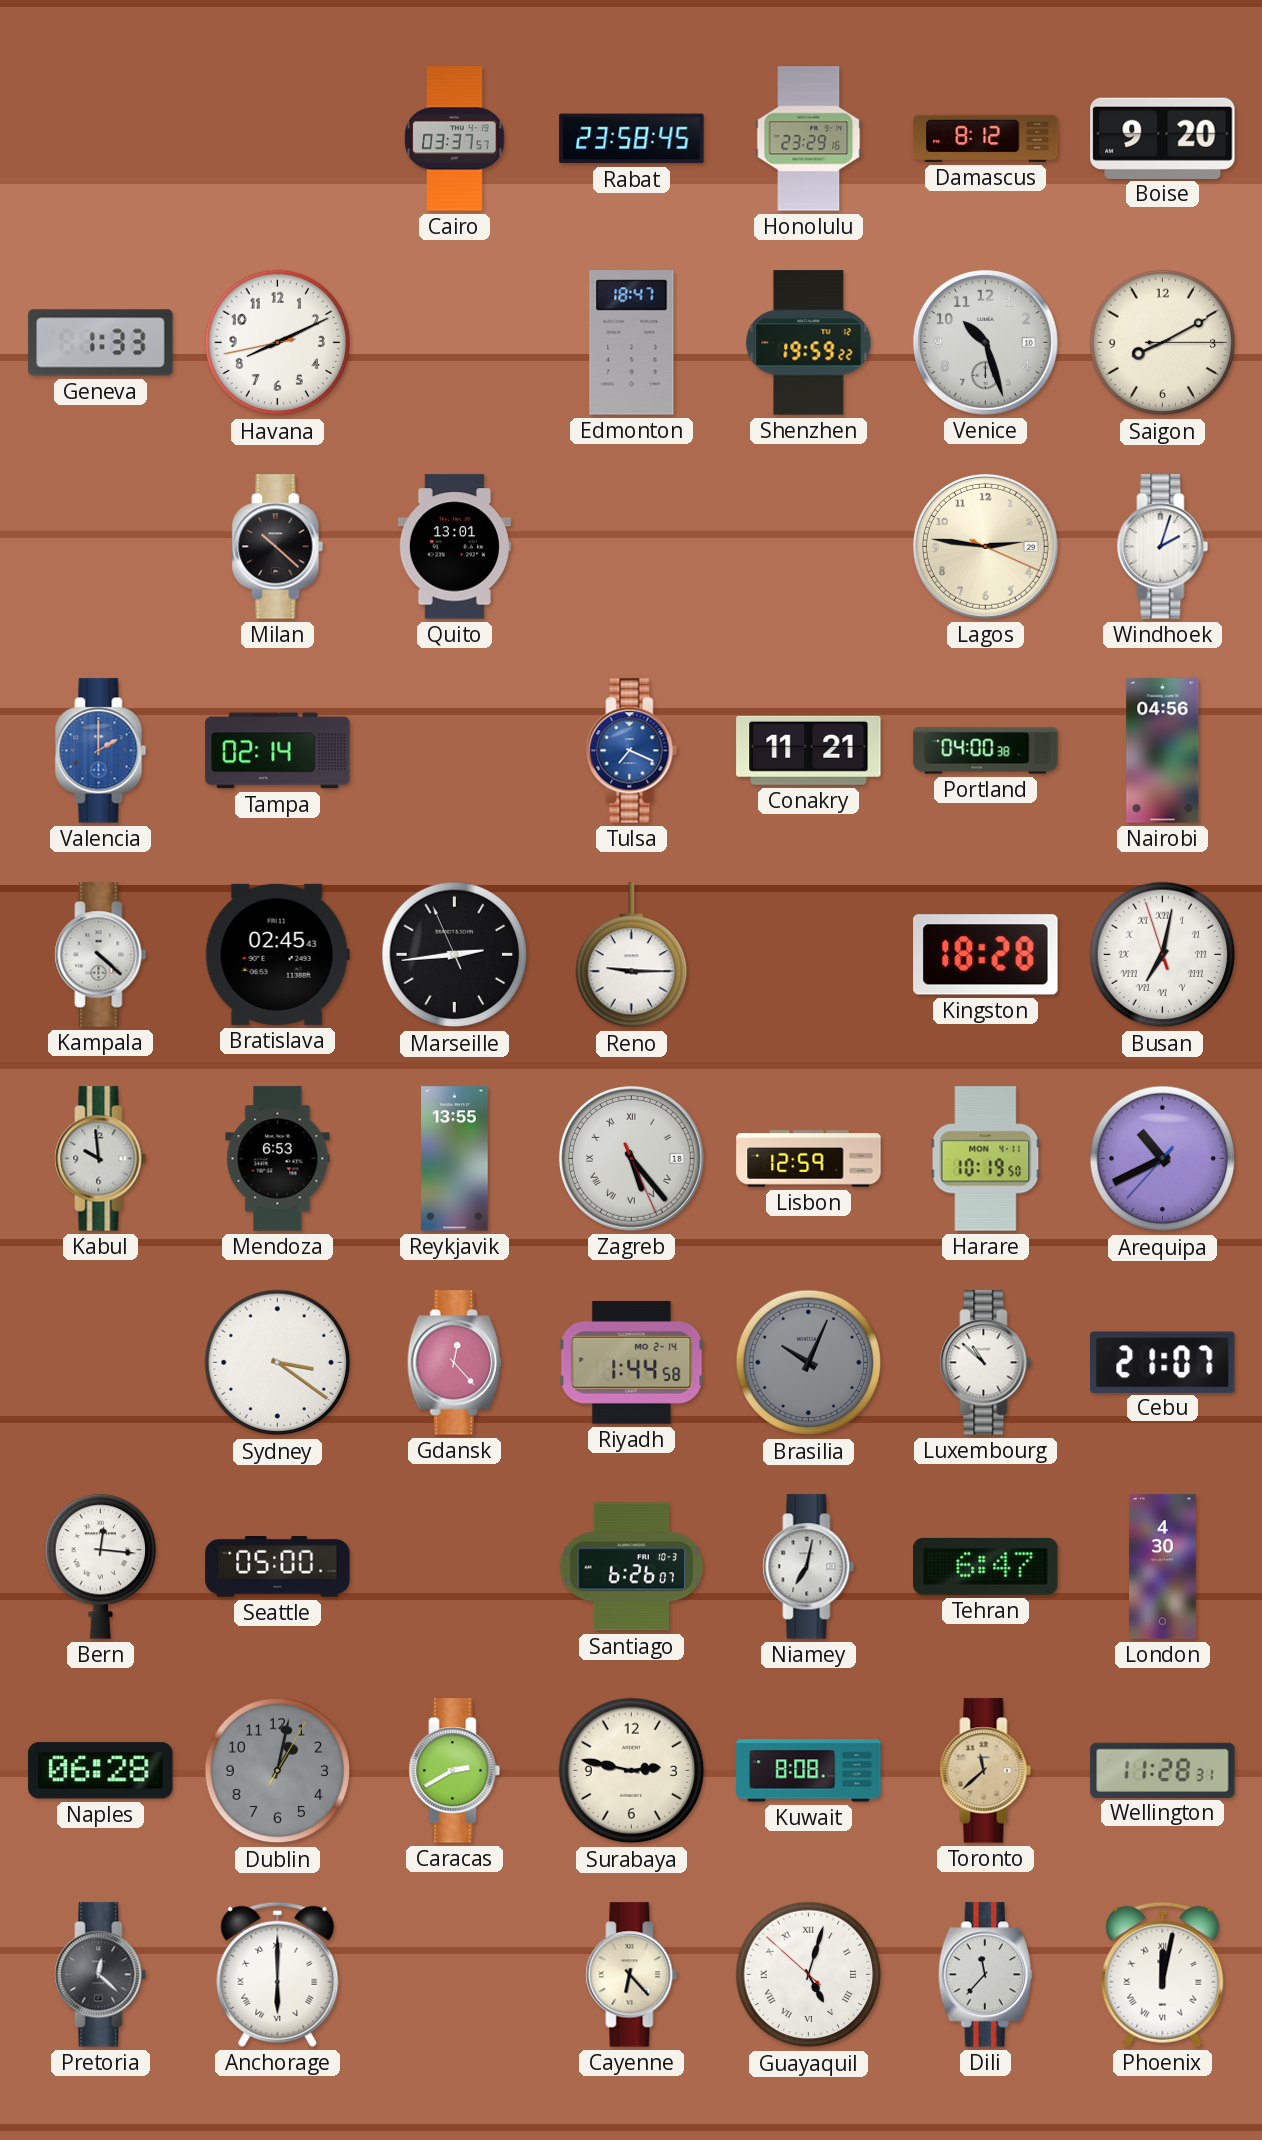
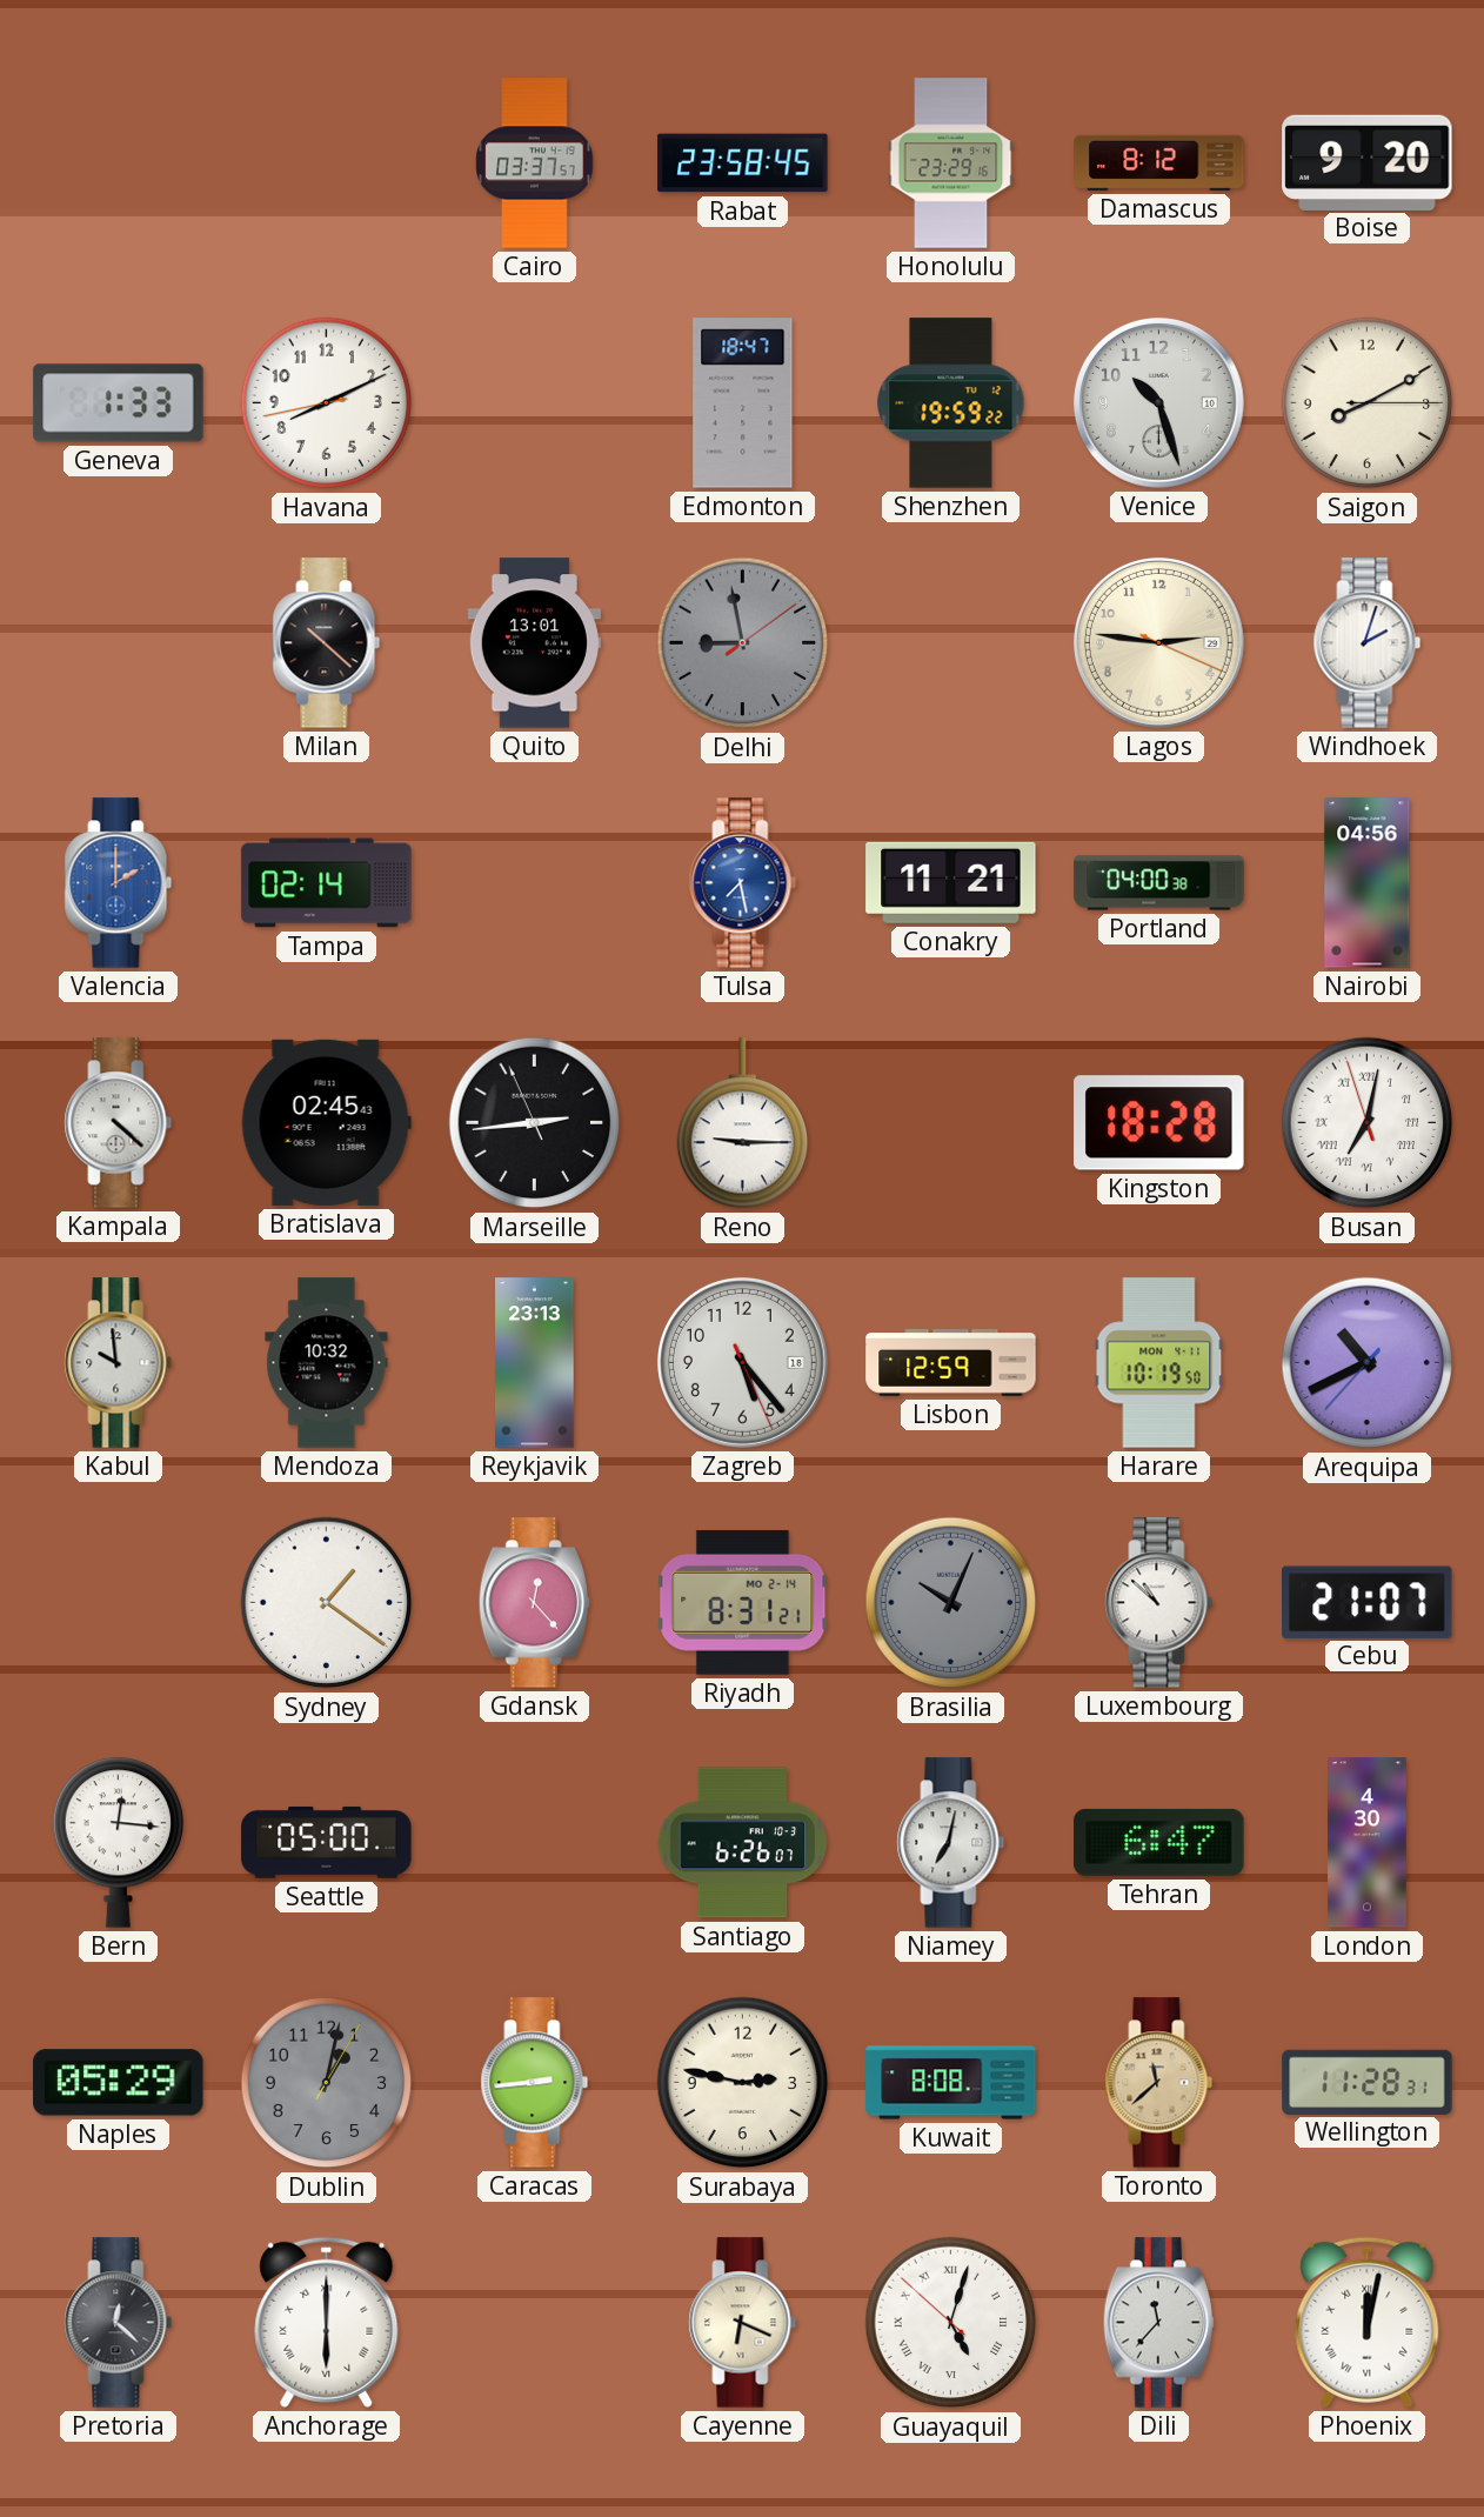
Delhi: none -> 8:58
Tulsa: 7:19 -> 7:28
Mendoza: 6:53 -> 10:32
Reykjavik: 13:55 -> 23:13
Zagreb numerals: Roman -> Arabic
Sydney: 3:21 -> 1:21
Riyadh: 1:44 -> 8:31
Naples: 06:28 -> 05:29
Caracas: 2:40 -> 2:44
Cayenne: 6:23 -> 6:19
